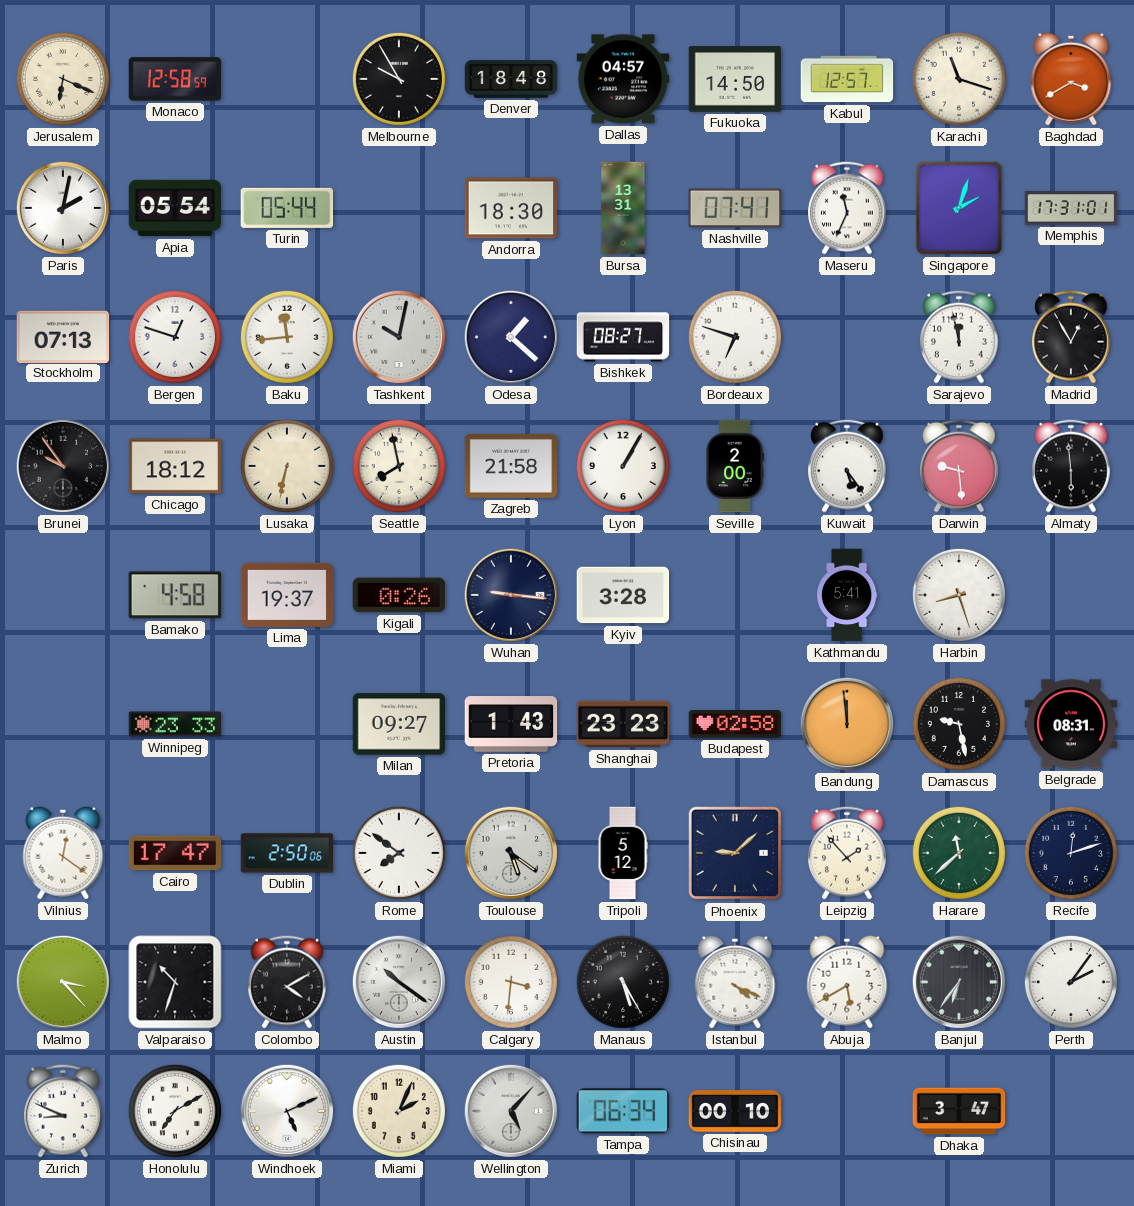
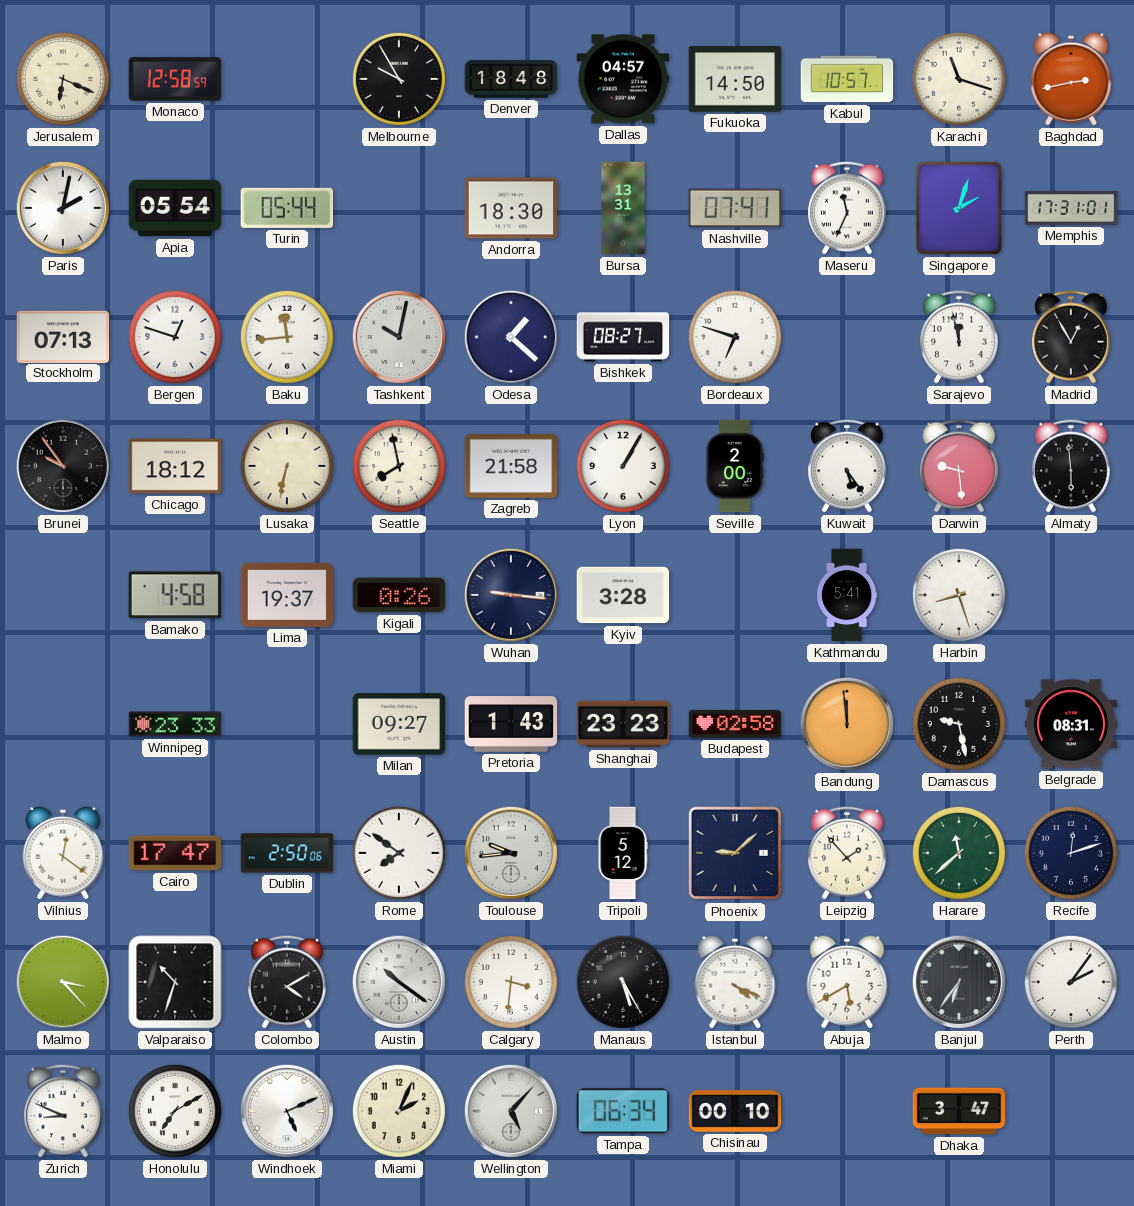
Kabul: 12:57 -> 10:57
Baghdad: 3:40 -> 2:43
Toulouse: 5:21 -> 9:44
